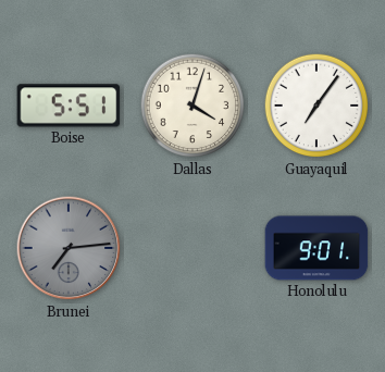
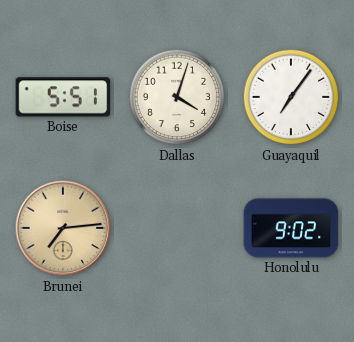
Brunei dial: grey -> champagne
Honolulu: 9:01 -> 9:02
